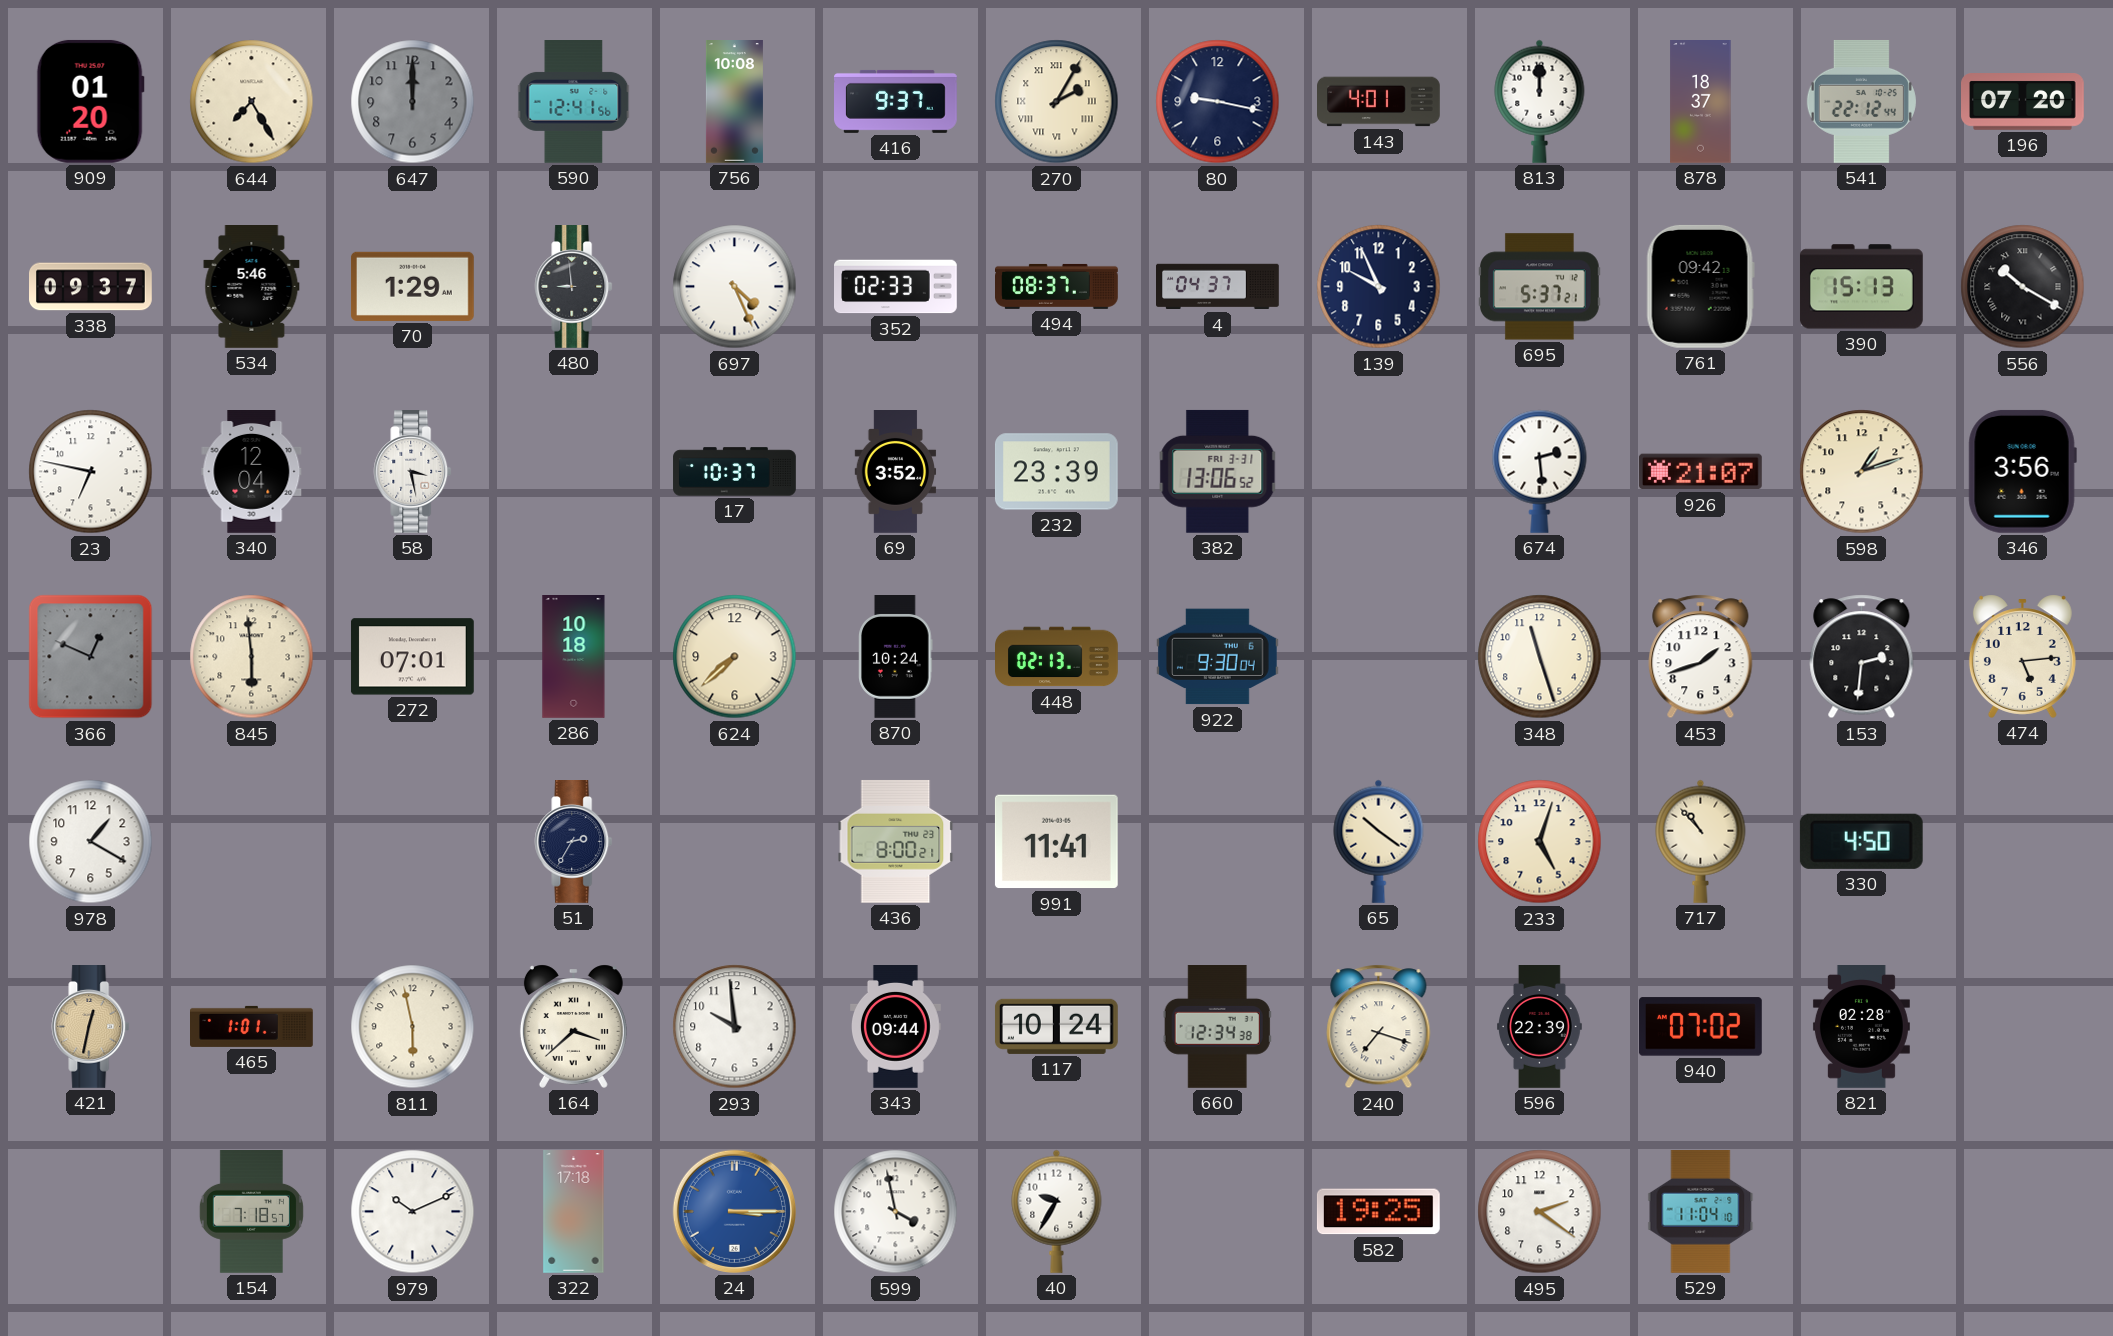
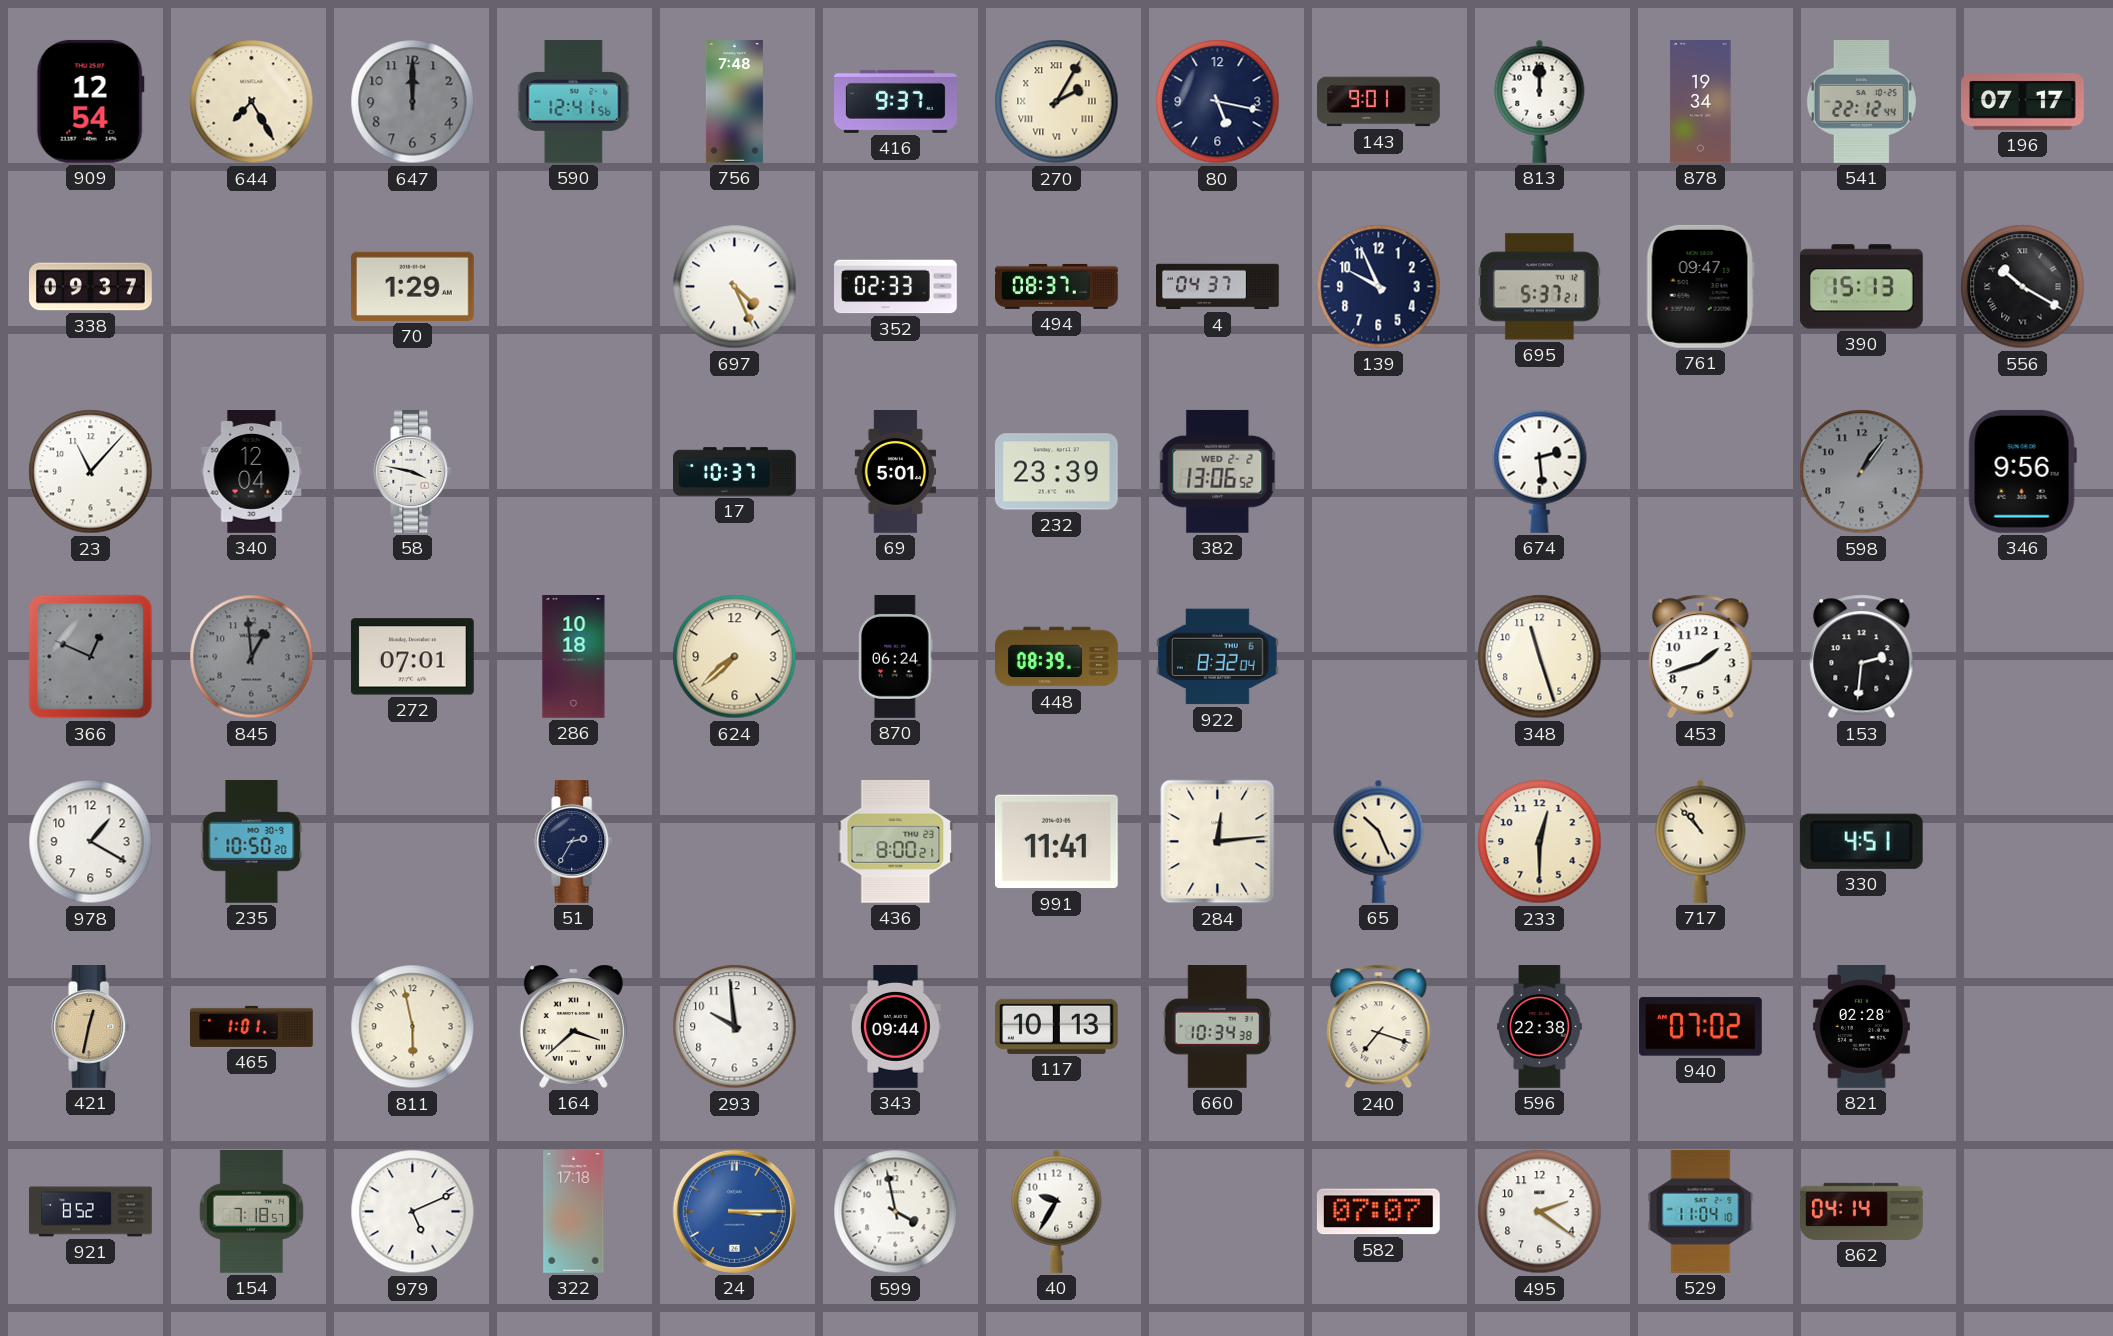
909: 01:20 -> 12:54
756: 10:08 -> 7:48
80: 9:17 -> 5:17
143: 4:01 -> 9:01
878: 18:37 -> 19:34
196: 07:20 -> 07:17
534: 5:46 -> none
480: 8:59 -> none
761: 09:42 -> 09:47
23: 6:47 -> 11:07
58: 3:28 -> 3:47
69: 3:52 -> 5:01
382 date: FRI 3-31 -> WED 2-2
926: 21:07 -> none
598: 1:12 -> 1:06
598 dial: cream -> grey
346: 3:56 -> 9:56
845: 5:59 -> 12:59
845 dial: cream -> grey
870: 10:24 -> 06:24
448: 02:13 -> 08:39
922: 9:30 -> 8:32
474: 5:14 -> none
235: none -> 10:50
284: none -> 12:14
65: 10:21 -> 10:26
233: 5:03 -> 12:30
330: 4:50 -> 4:51
117: 10:24 -> 10:13
660: 12:34 -> 10:34
596: 22:39 -> 22:38
921: none -> 8:52
979: 10:11 -> 5:11
582: 19:25 -> 07:07
862: none -> 04:14
